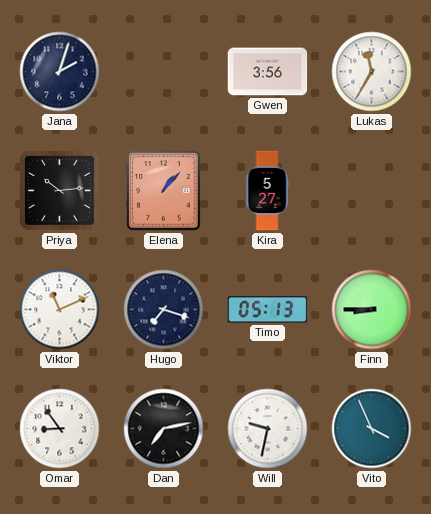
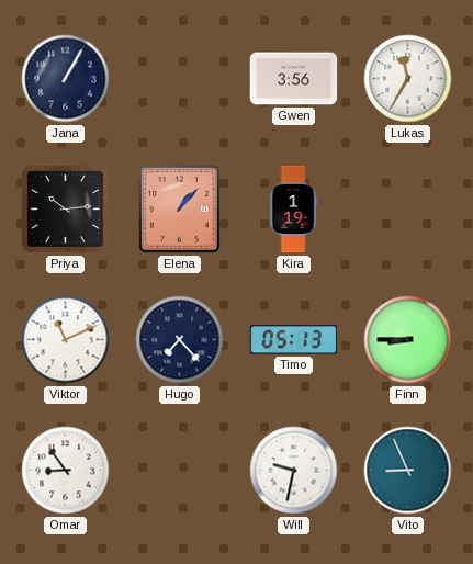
Jana: 2:03 -> 1:05
Kira: 5:27 -> 1:19
Hugo: 7:18 -> 7:23
Dan: 7:13 -> none
Vito: 3:56 -> 8:56
